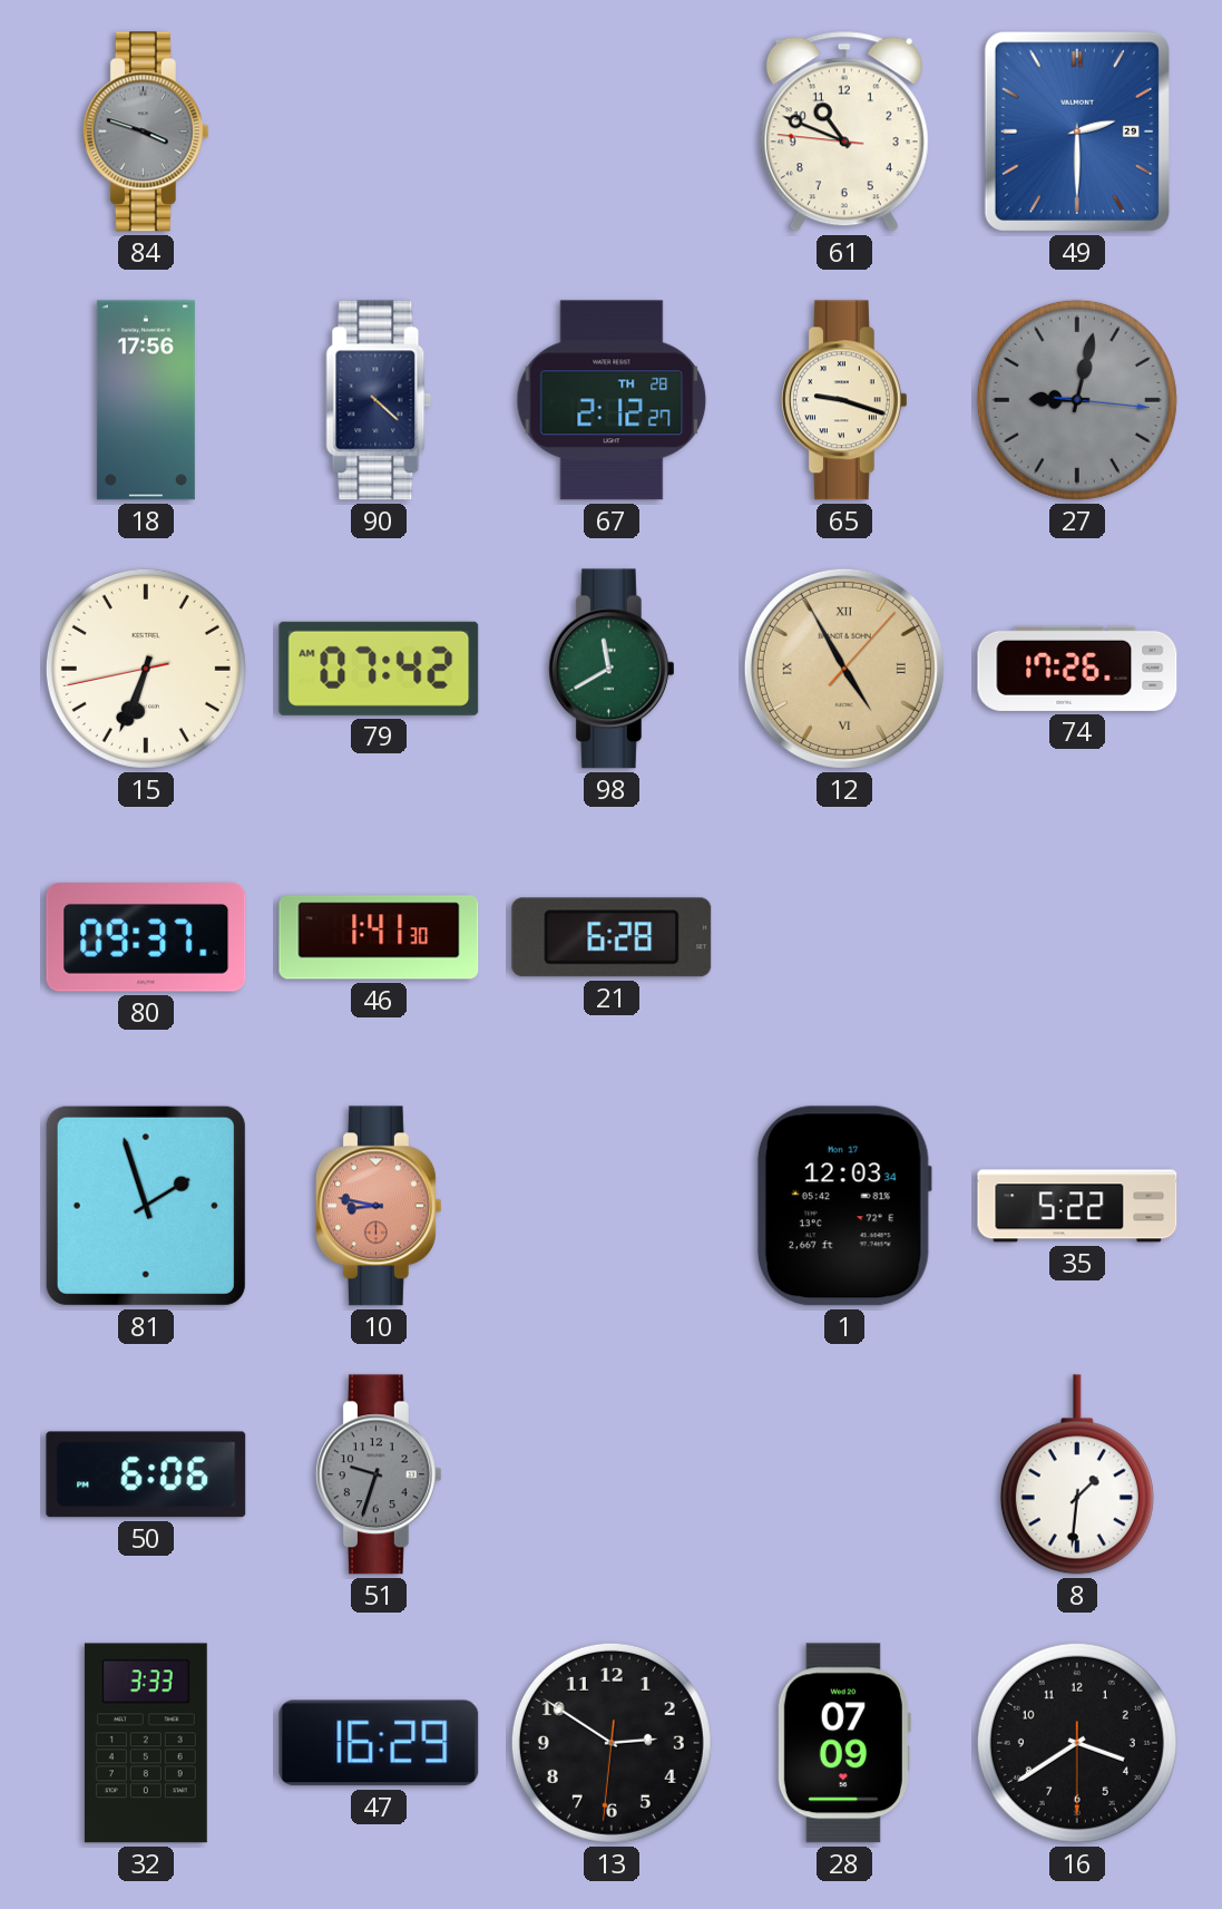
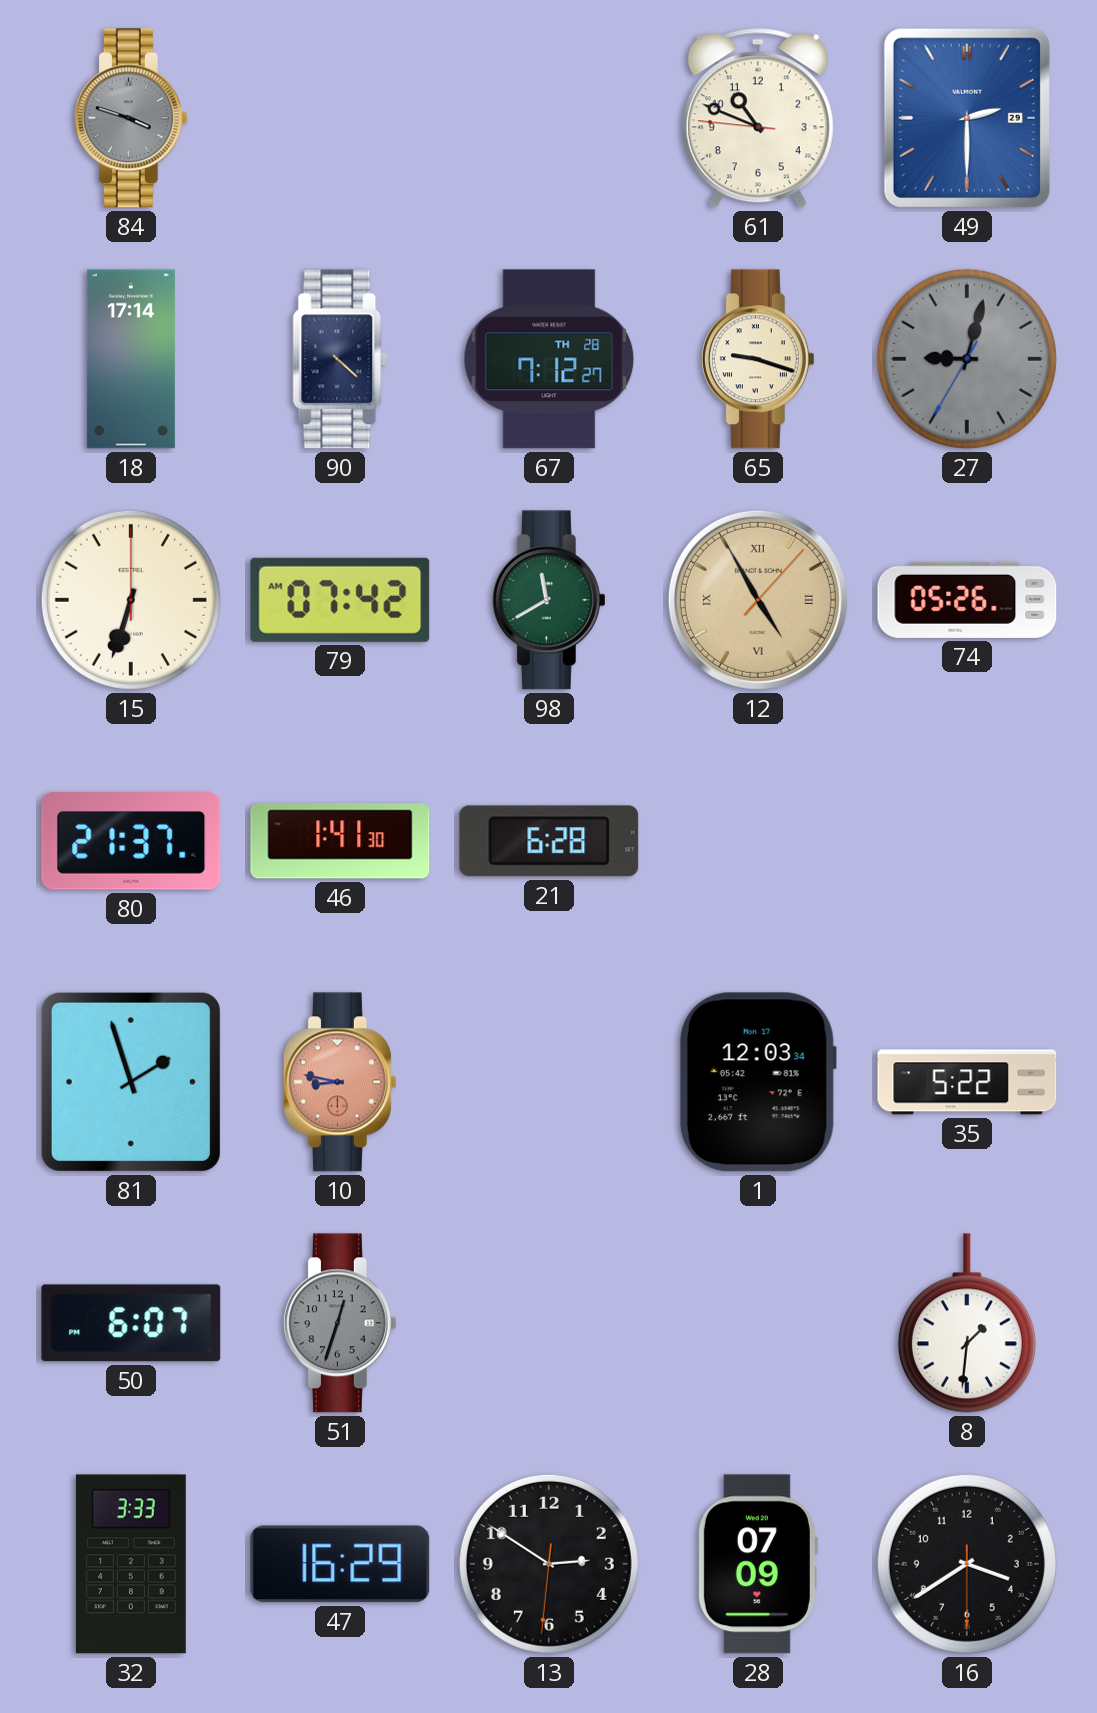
18: 17:56 -> 17:14
67: 2:12 -> 7:12
27: 9:02:16 -> 9:02:35
15: 6:33:43 -> 6:33:00
74: 17:26 -> 05:26
80: 09:37 -> 21:37
50: 6:06 -> 6:07
51: 9:33 -> 12:33
